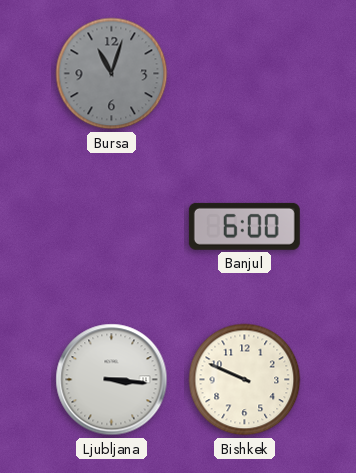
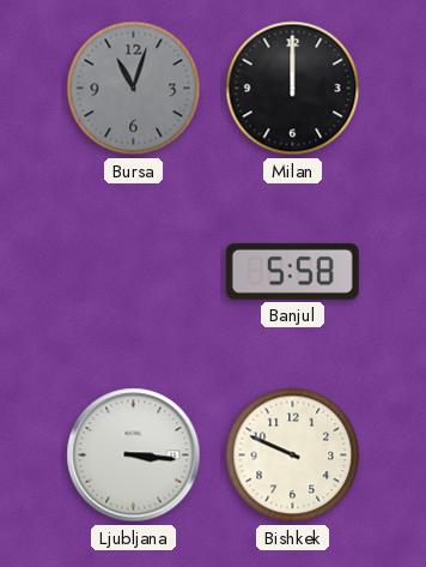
Milan: none -> 12:00
Banjul: 6:00 -> 5:58
